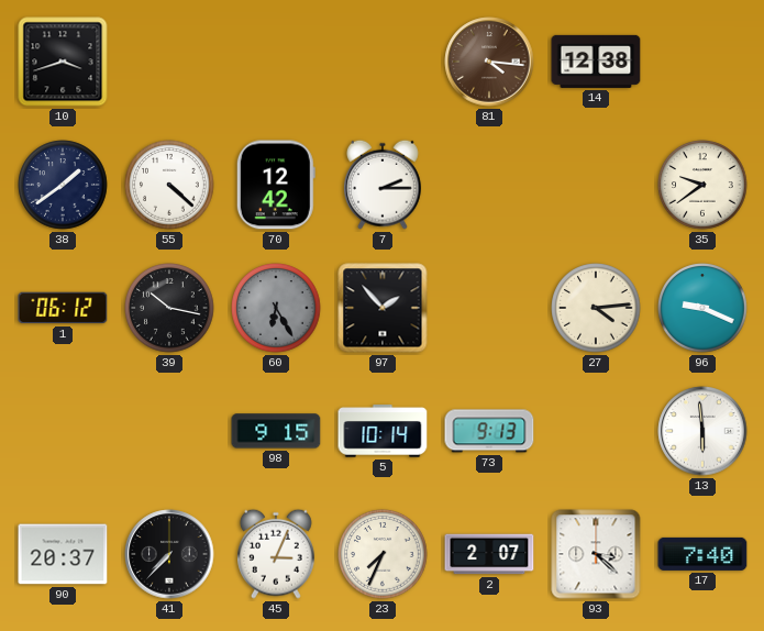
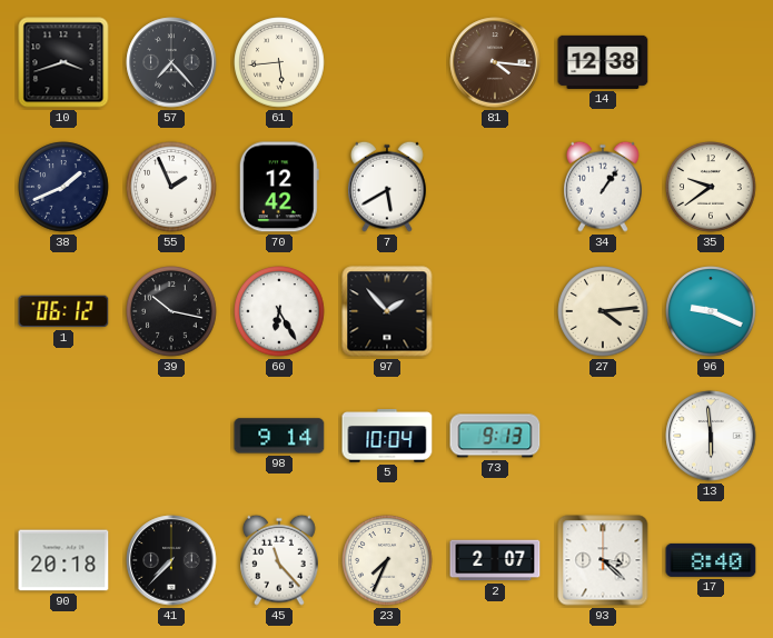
57: none -> 7:23
61: none -> 5:44
38: 1:39 -> 1:41
55: 4:22 -> 1:56
7: 2:15 -> 5:40
34: none -> 1:06
60 dial: grey -> white
98: 9:15 -> 9:14
5: 10:14 -> 10:04
90: 20:37 -> 20:18
45: 3:04 -> 11:23
17: 7:40 -> 8:40
